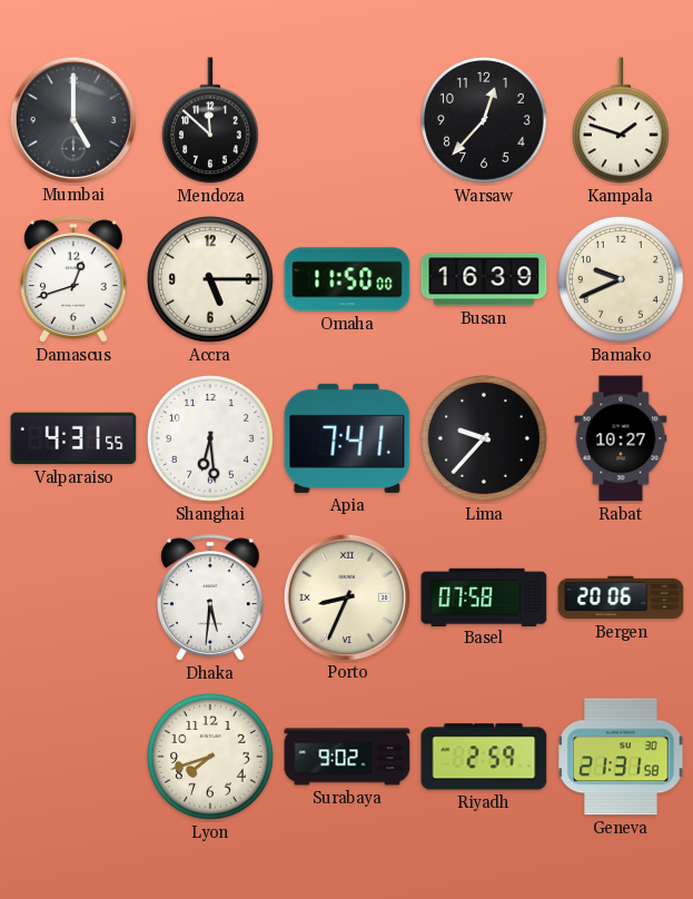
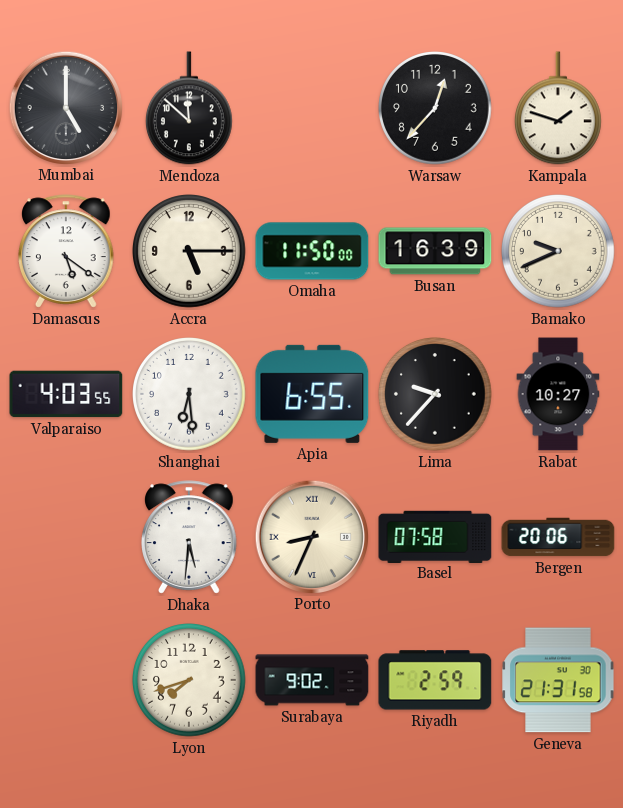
Damascus: 12:42 -> 5:21
Valparaiso: 4:31 -> 4:03
Apia: 7:41 -> 6:55
